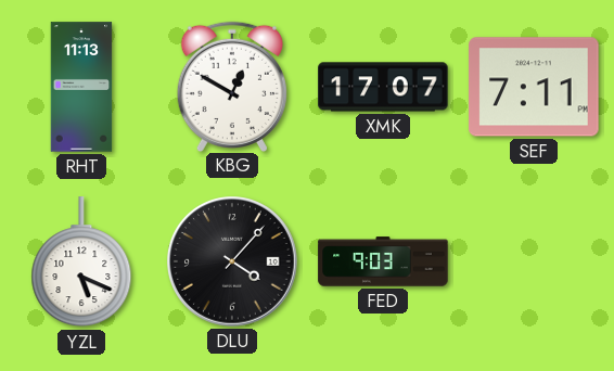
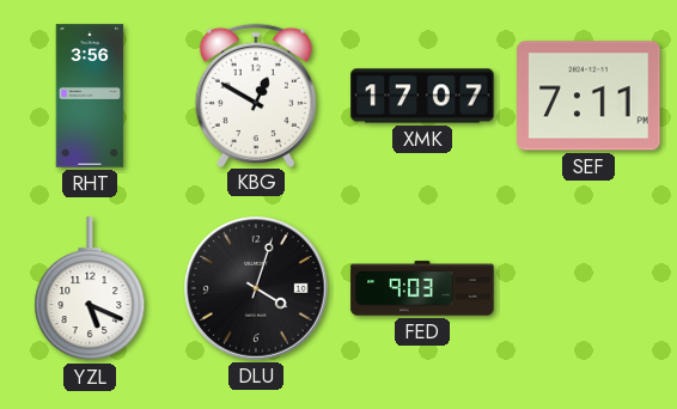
RHT: 11:13 -> 3:56
DLU: 4:07 -> 4:03
